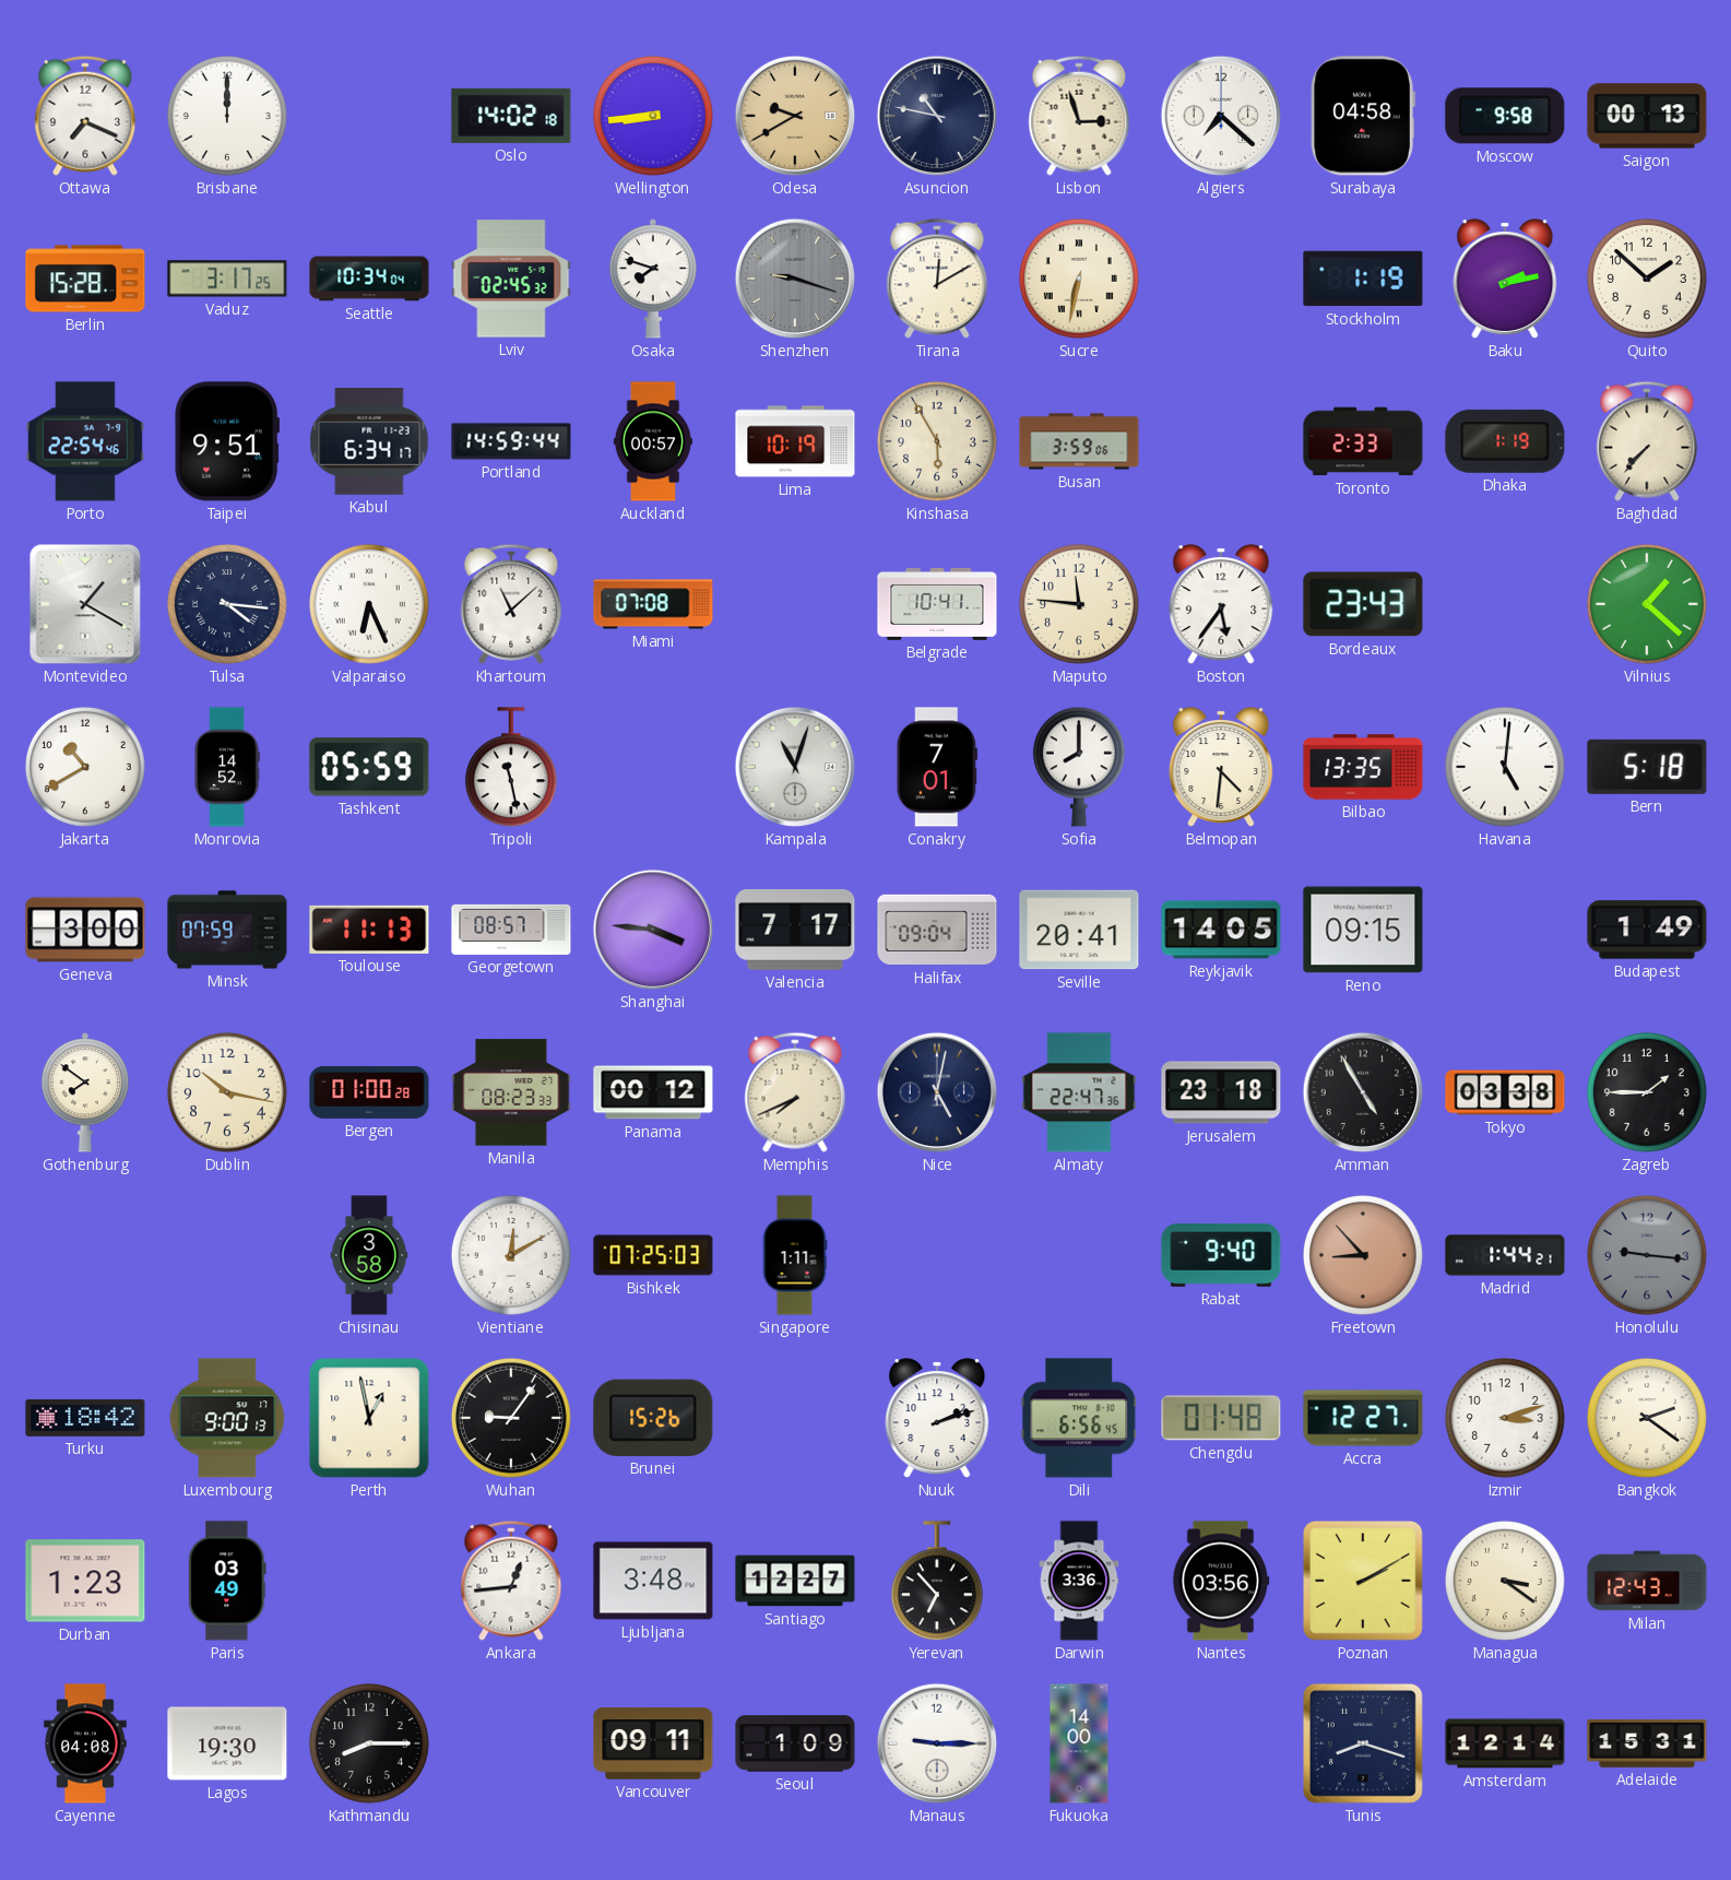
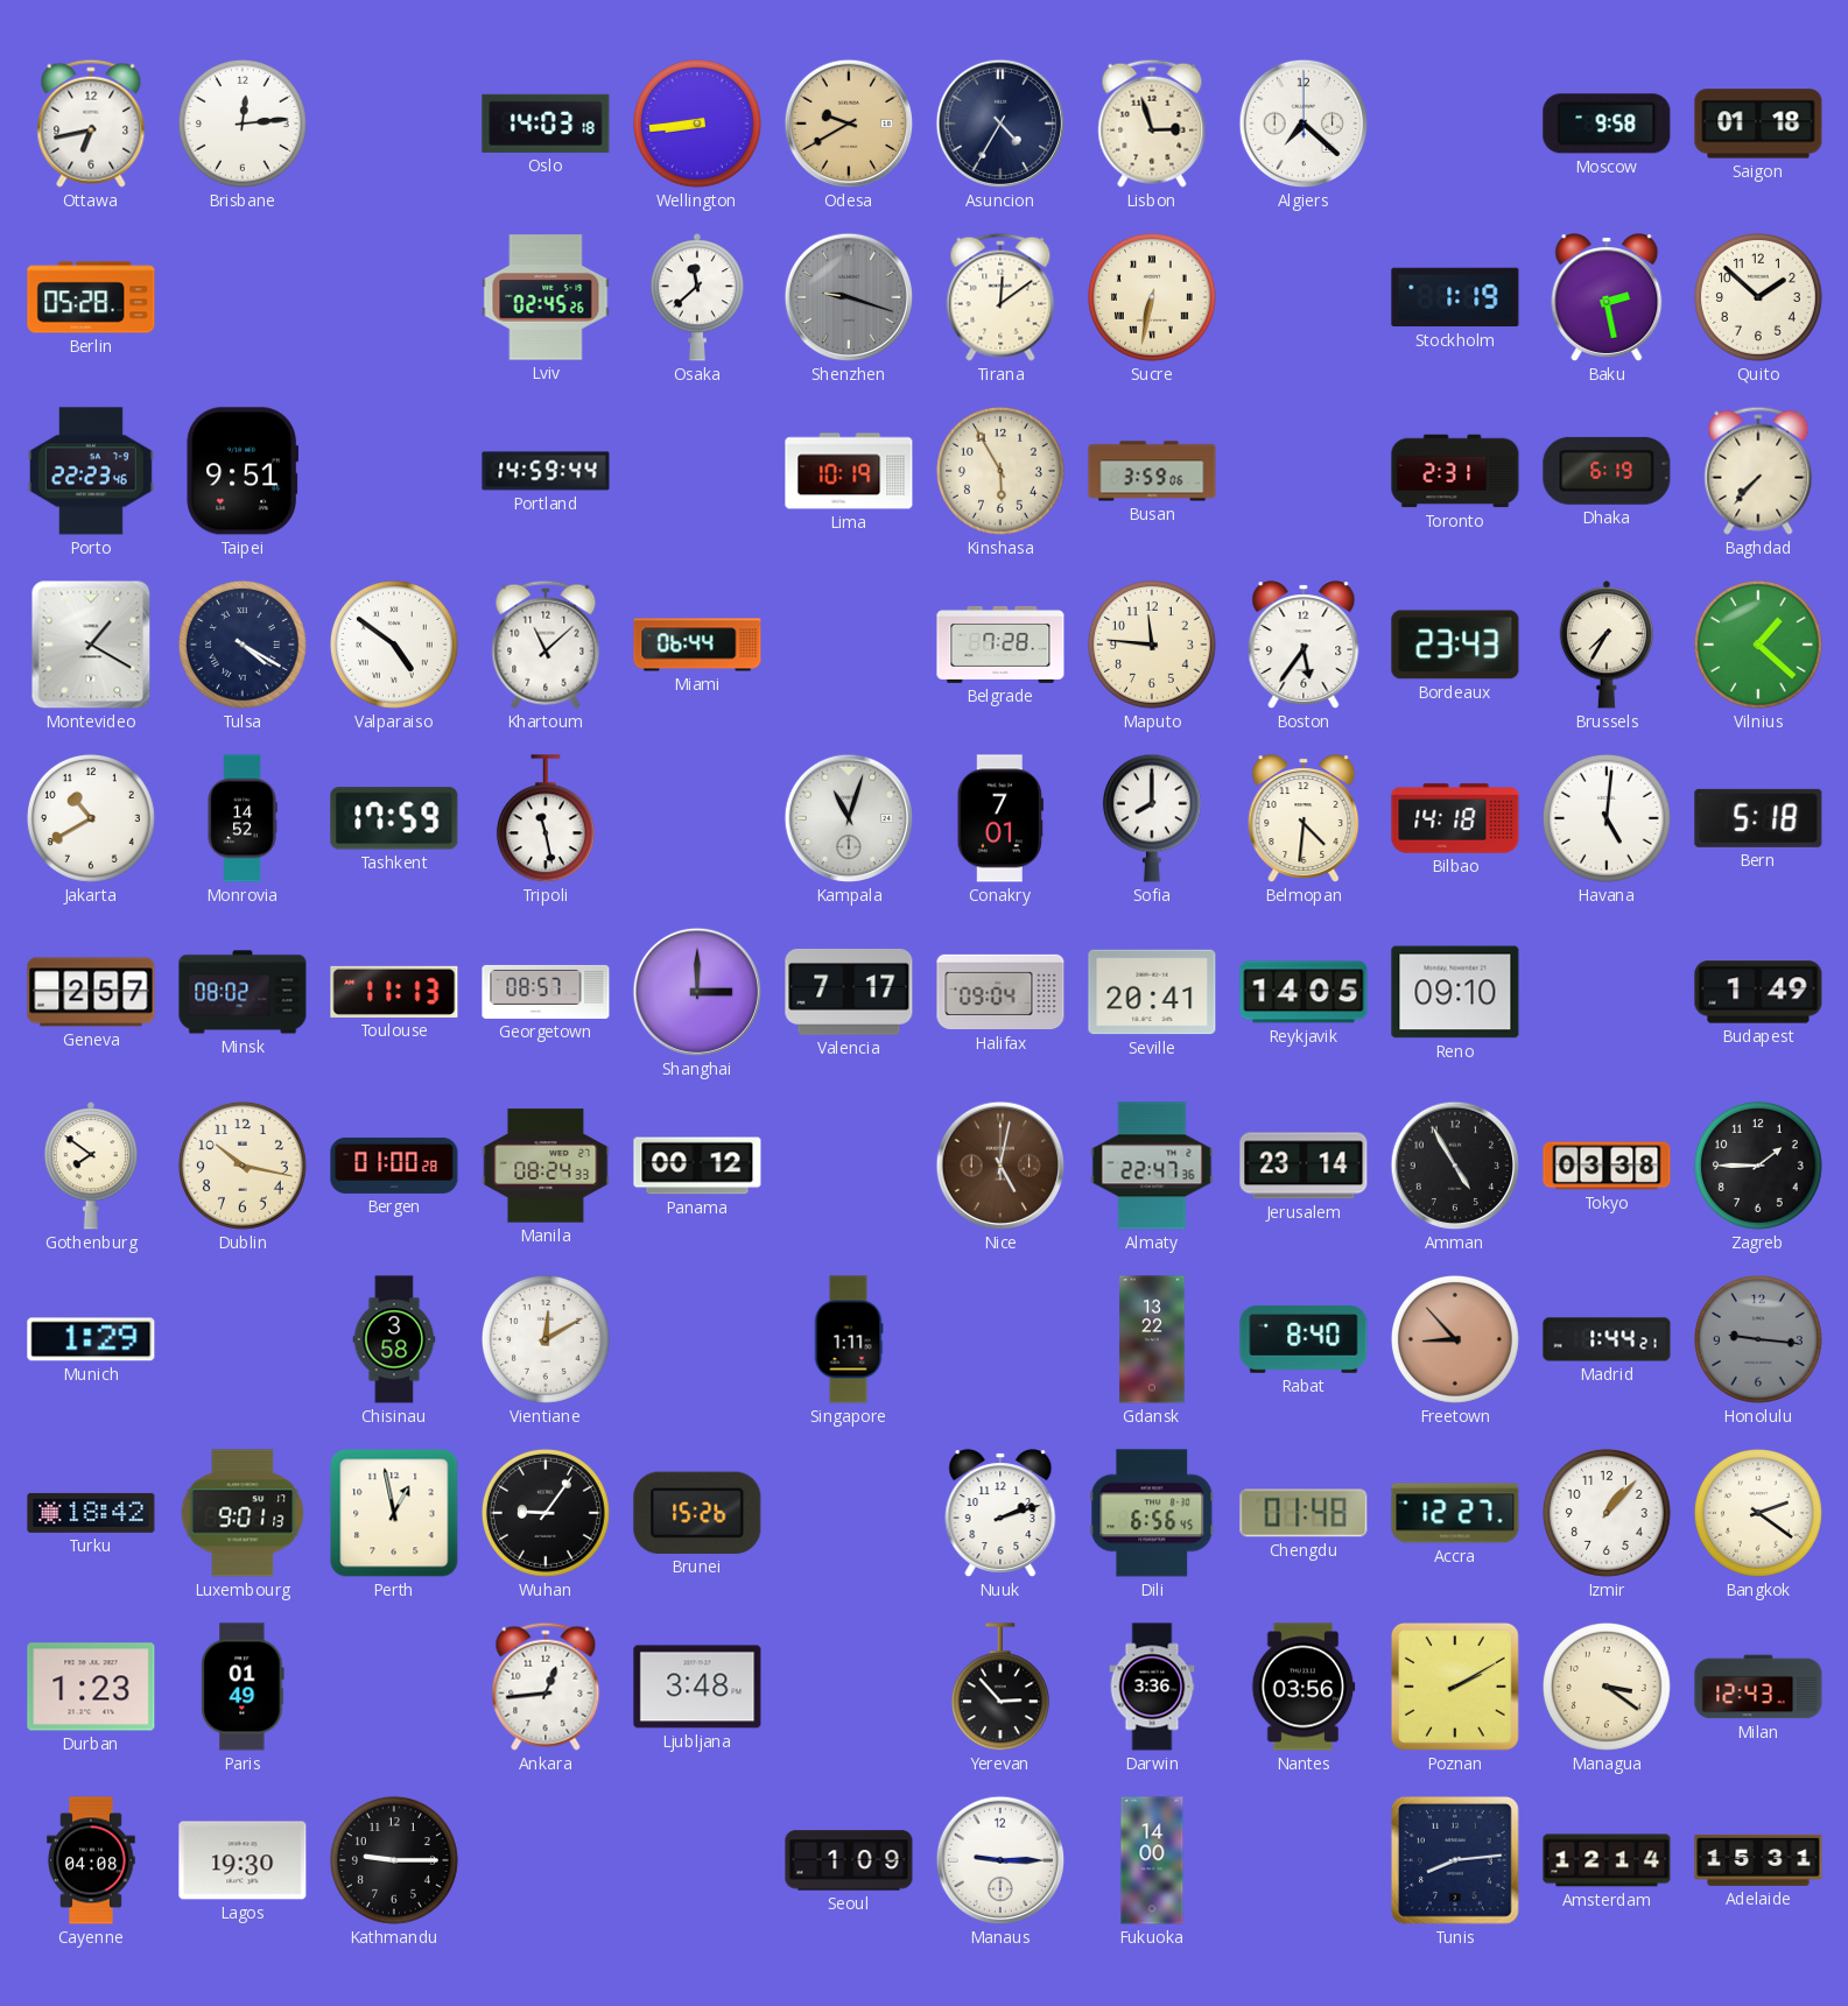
Ottawa: 7:19 -> 6:43
Brisbane: 12:00 -> 12:14
Oslo: 14:02 -> 14:03
Asuncion: 10:47 -> 4:35
Surabaya: 04:58 -> none
Saigon: 00:13 -> 01:18
Berlin: 15:28 -> 05:28
Vaduz: 3:17 -> none
Seattle: 10:34 -> none
Lviv: 02:45:32 -> 02:45:26
Osaka: 7:48 -> 11:38
Tirana: 12:10 -> 12:09
Baku: 2:13 -> 2:28
Porto: 22:54 -> 22:23
Kabul: 6:34 -> none
Auckland: 00:57 -> none
Toronto: 2:33 -> 2:31
Dhaka: 1:19 -> 6:19
Tulsa: 4:16 -> 4:20
Valparaiso: 6:26 -> 4:51
Miami: 07:08 -> 06:44
Belgrade: 10:41 -> 7:28
Brussels: none -> 7:35
Tashkent: 05:59 -> 17:59
Bilbao: 13:35 -> 14:18
Geneva: 3:00 -> 2:57
Minsk: 07:59 -> 08:02
Shanghai: 3:46 -> 3:00
Reno: 09:15 -> 09:10
Manila: 08:23 -> 08:24
Memphis: 7:41 -> none
Nice dial: navy -> brown
Jerusalem: 23:18 -> 23:14
Munich: none -> 1:29
Bishkek: 07:25 -> none
Gdansk: none -> 13:22
Rabat: 9:40 -> 8:40
Luxembourg: 9:00 -> 9:01
Izmir: 3:12 -> 1:07
Paris: 03:49 -> 01:49
Santiago: 12:27 -> none
Yerevan: 6:53 -> 2:53
Kathmandu: 8:15 -> 9:15
Vancouver: 09:11 -> none
Tunis: 8:18 -> 8:14
